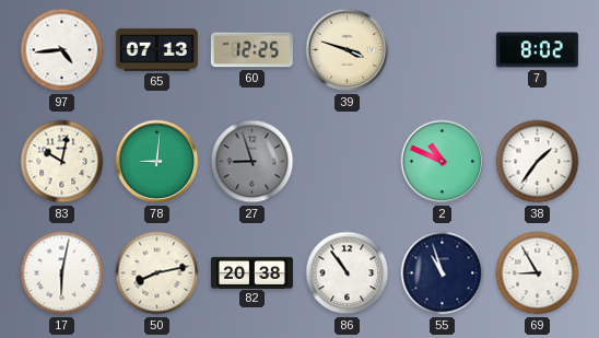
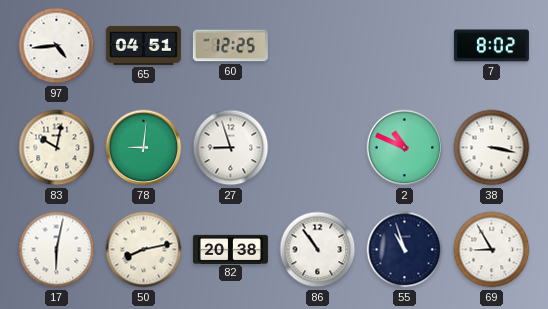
65: 07:13 -> 04:51
39: 3:48 -> none
27 dial: grey -> white
38: 1:36 -> 3:17
